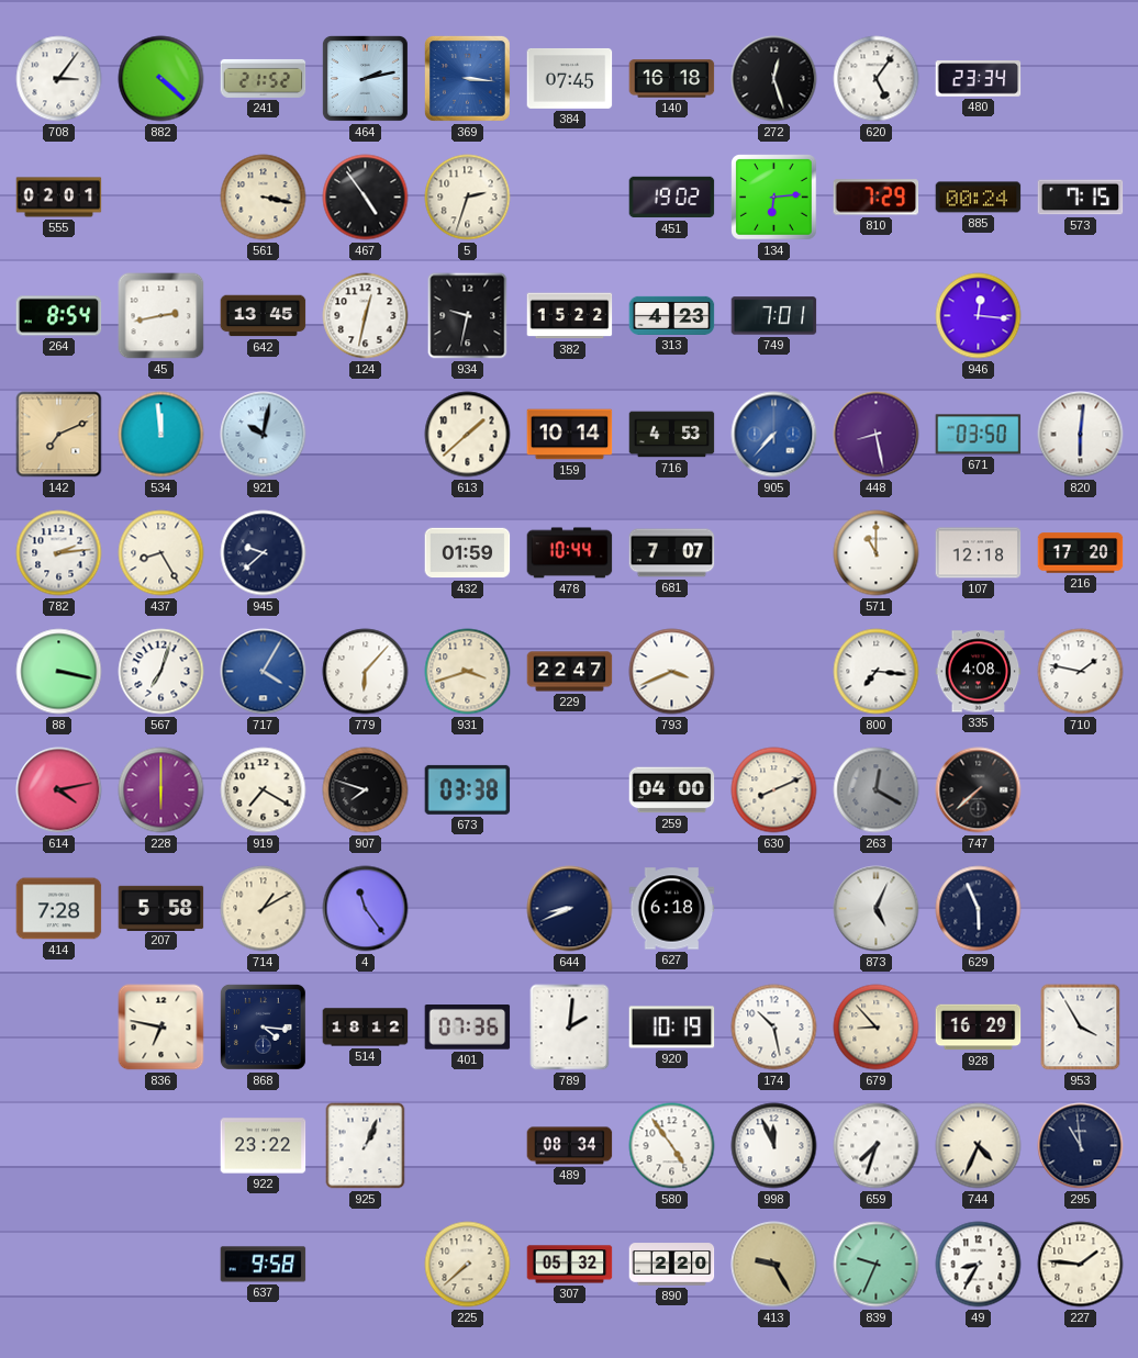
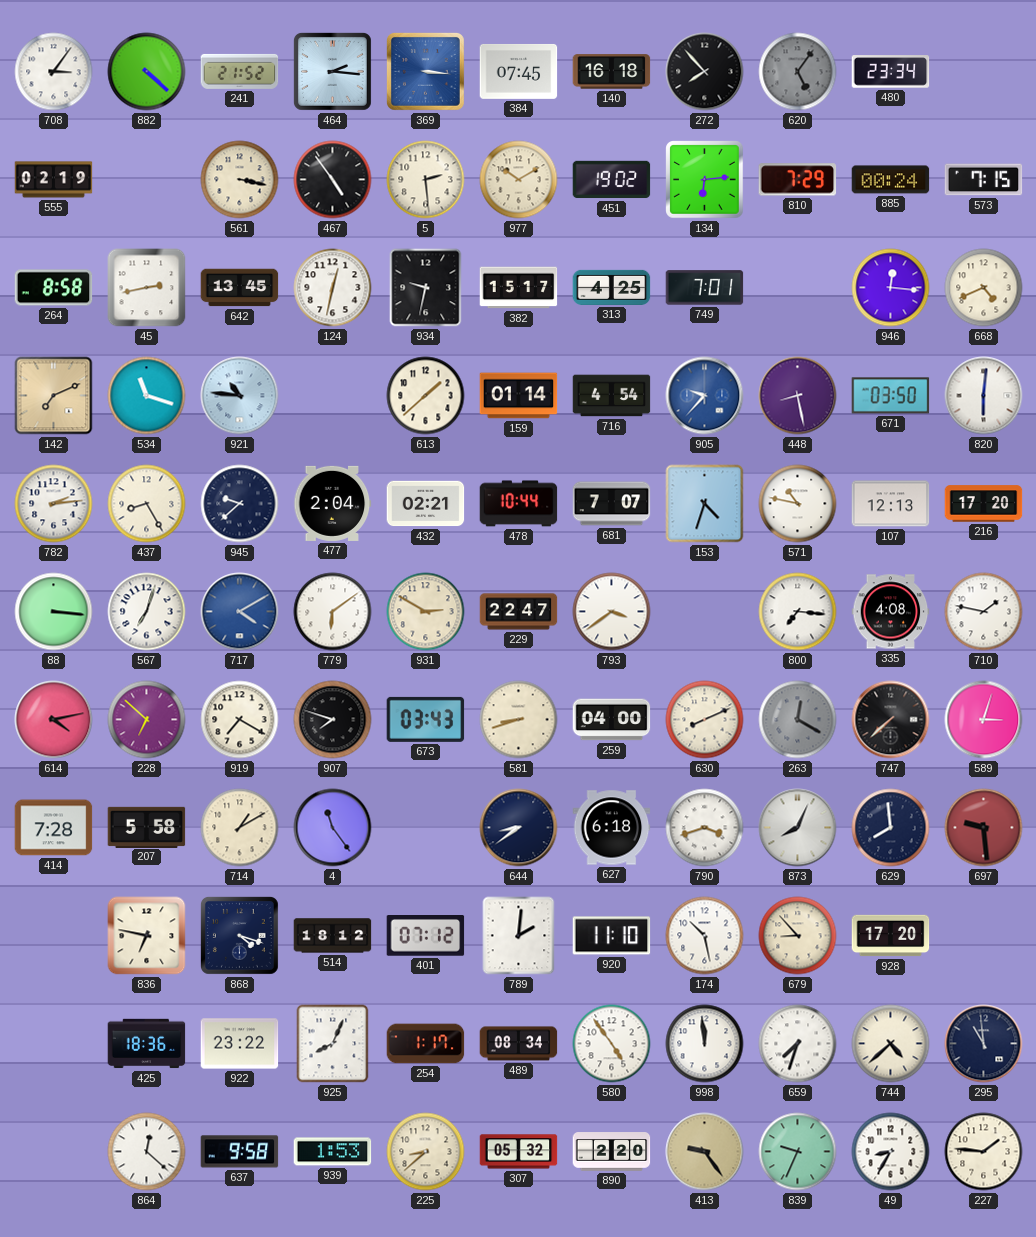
464: 2:13 -> 2:16
272: 12:27 -> 7:53
620 dial: white -> grey
555: 02:01 -> 02:19
5: 2:33 -> 2:29
977: none -> 10:10
264: 8:54 -> 8:58
382: 15:22 -> 15:17
313: 4:23 -> 4:25
668: none -> 4:41
534: 11:59 -> 11:18
921: 10:02 -> 10:46
159: 10:14 -> 01:14
716: 4:53 -> 4:54
905: 7:37 -> 9:37
477: none -> 2:04
432: 01:59 -> 02:21
153: none -> 4:33
571: 11:00 -> 10:47
107: 12:18 -> 12:13
88: 3:17 -> 3:16
717: 4:05 -> 4:10
779: 6:07 -> 6:09
931: 3:42 -> 2:50
793: 3:41 -> 3:39
228: 6:00 -> 6:52
673: 03:38 -> 03:43
581: none -> 8:42
589: none -> 3:03
644: 8:41 -> 8:39
790: none -> 3:42
873: 5:04 -> 8:04
629: 5:56 -> 7:59
697: none -> 9:29
868: 4:16 -> 4:18
401: 07:36 -> 07:12
920: 10:19 -> 11:10
928: 16:29 -> 17:20
953: 3:55 -> none
425: none -> 18:36
925: 1:04 -> 8:04
254: none -> 1:17
998: 11:56 -> 11:59
744: 4:34 -> 4:38
864: none -> 12:22
939: none -> 1:53
225: 7:38 -> 8:38
413: 9:25 -> 9:24
